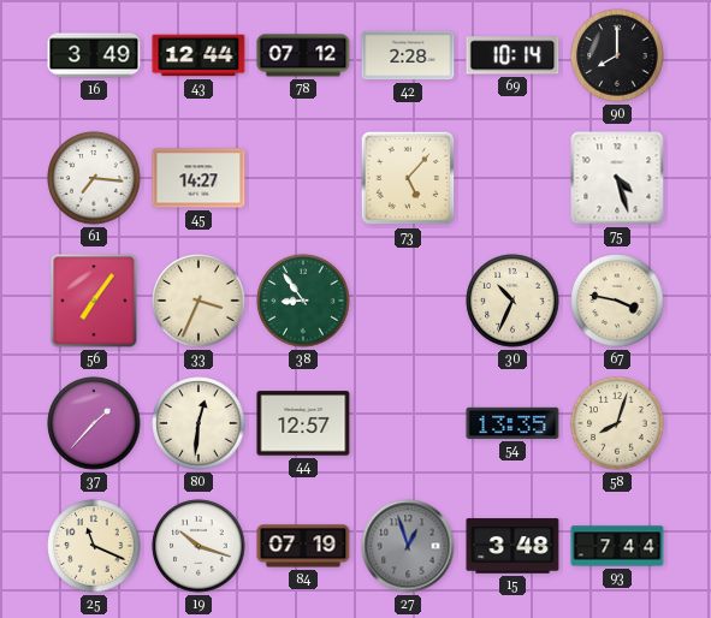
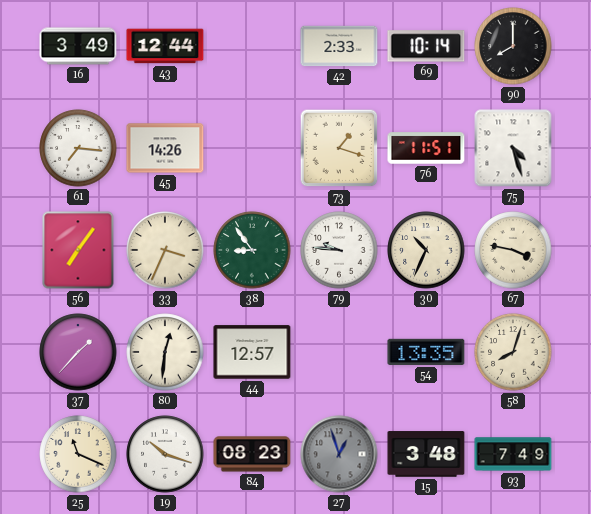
78: 07:12 -> none
42: 2:28 -> 2:33
45: 14:27 -> 14:26
73: 5:07 -> 1:18
76: none -> 11:51
79: none -> 9:46
84: 07:19 -> 08:23
93: 7:44 -> 7:49
